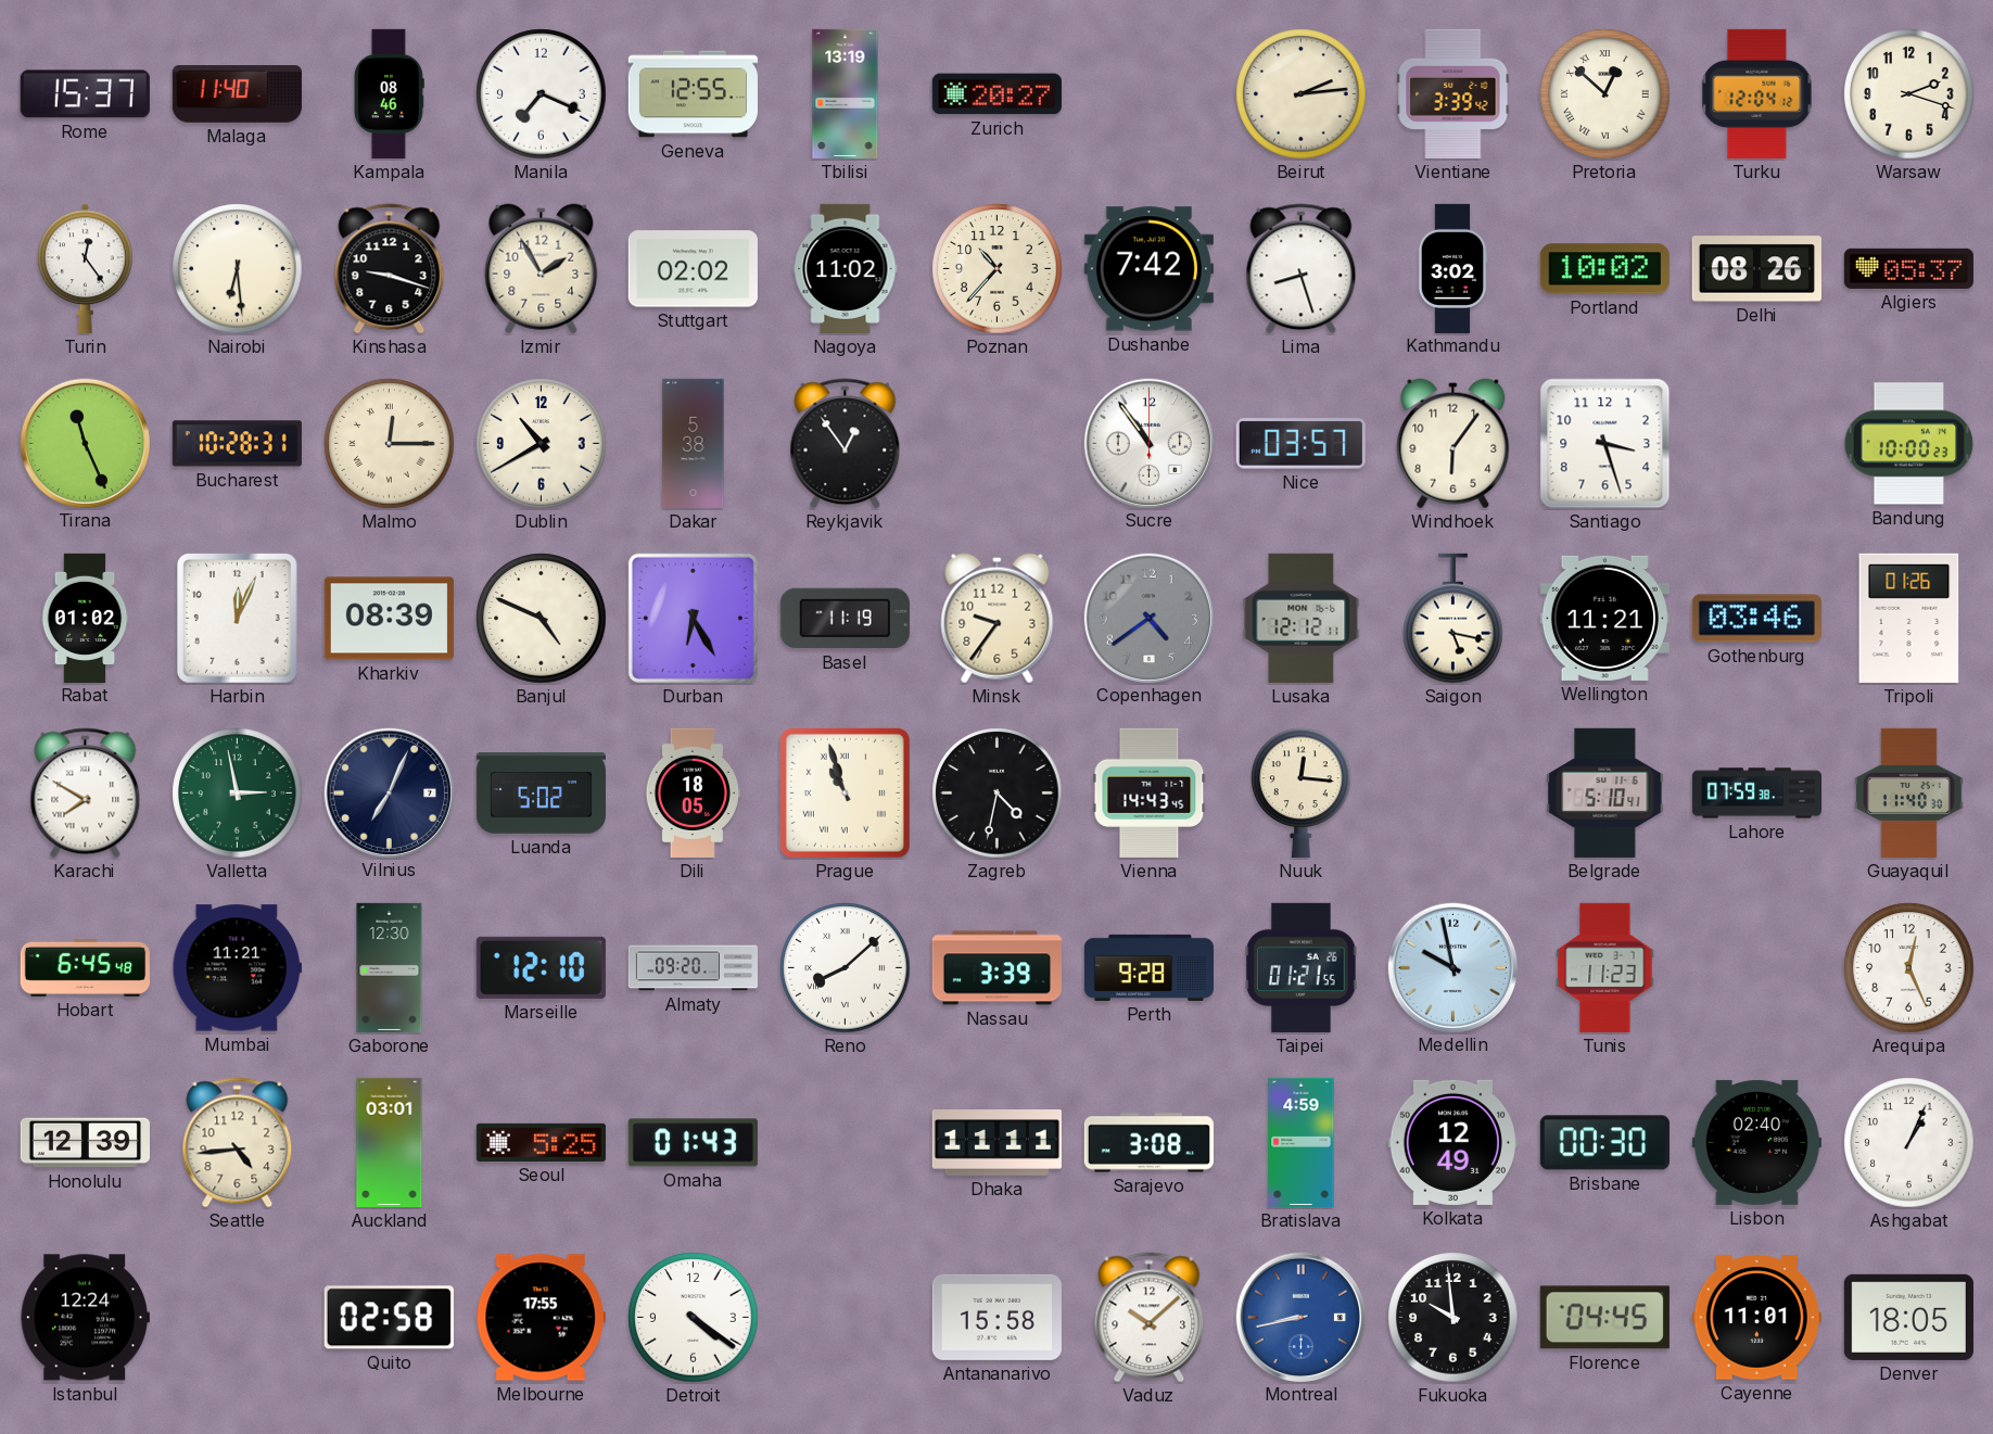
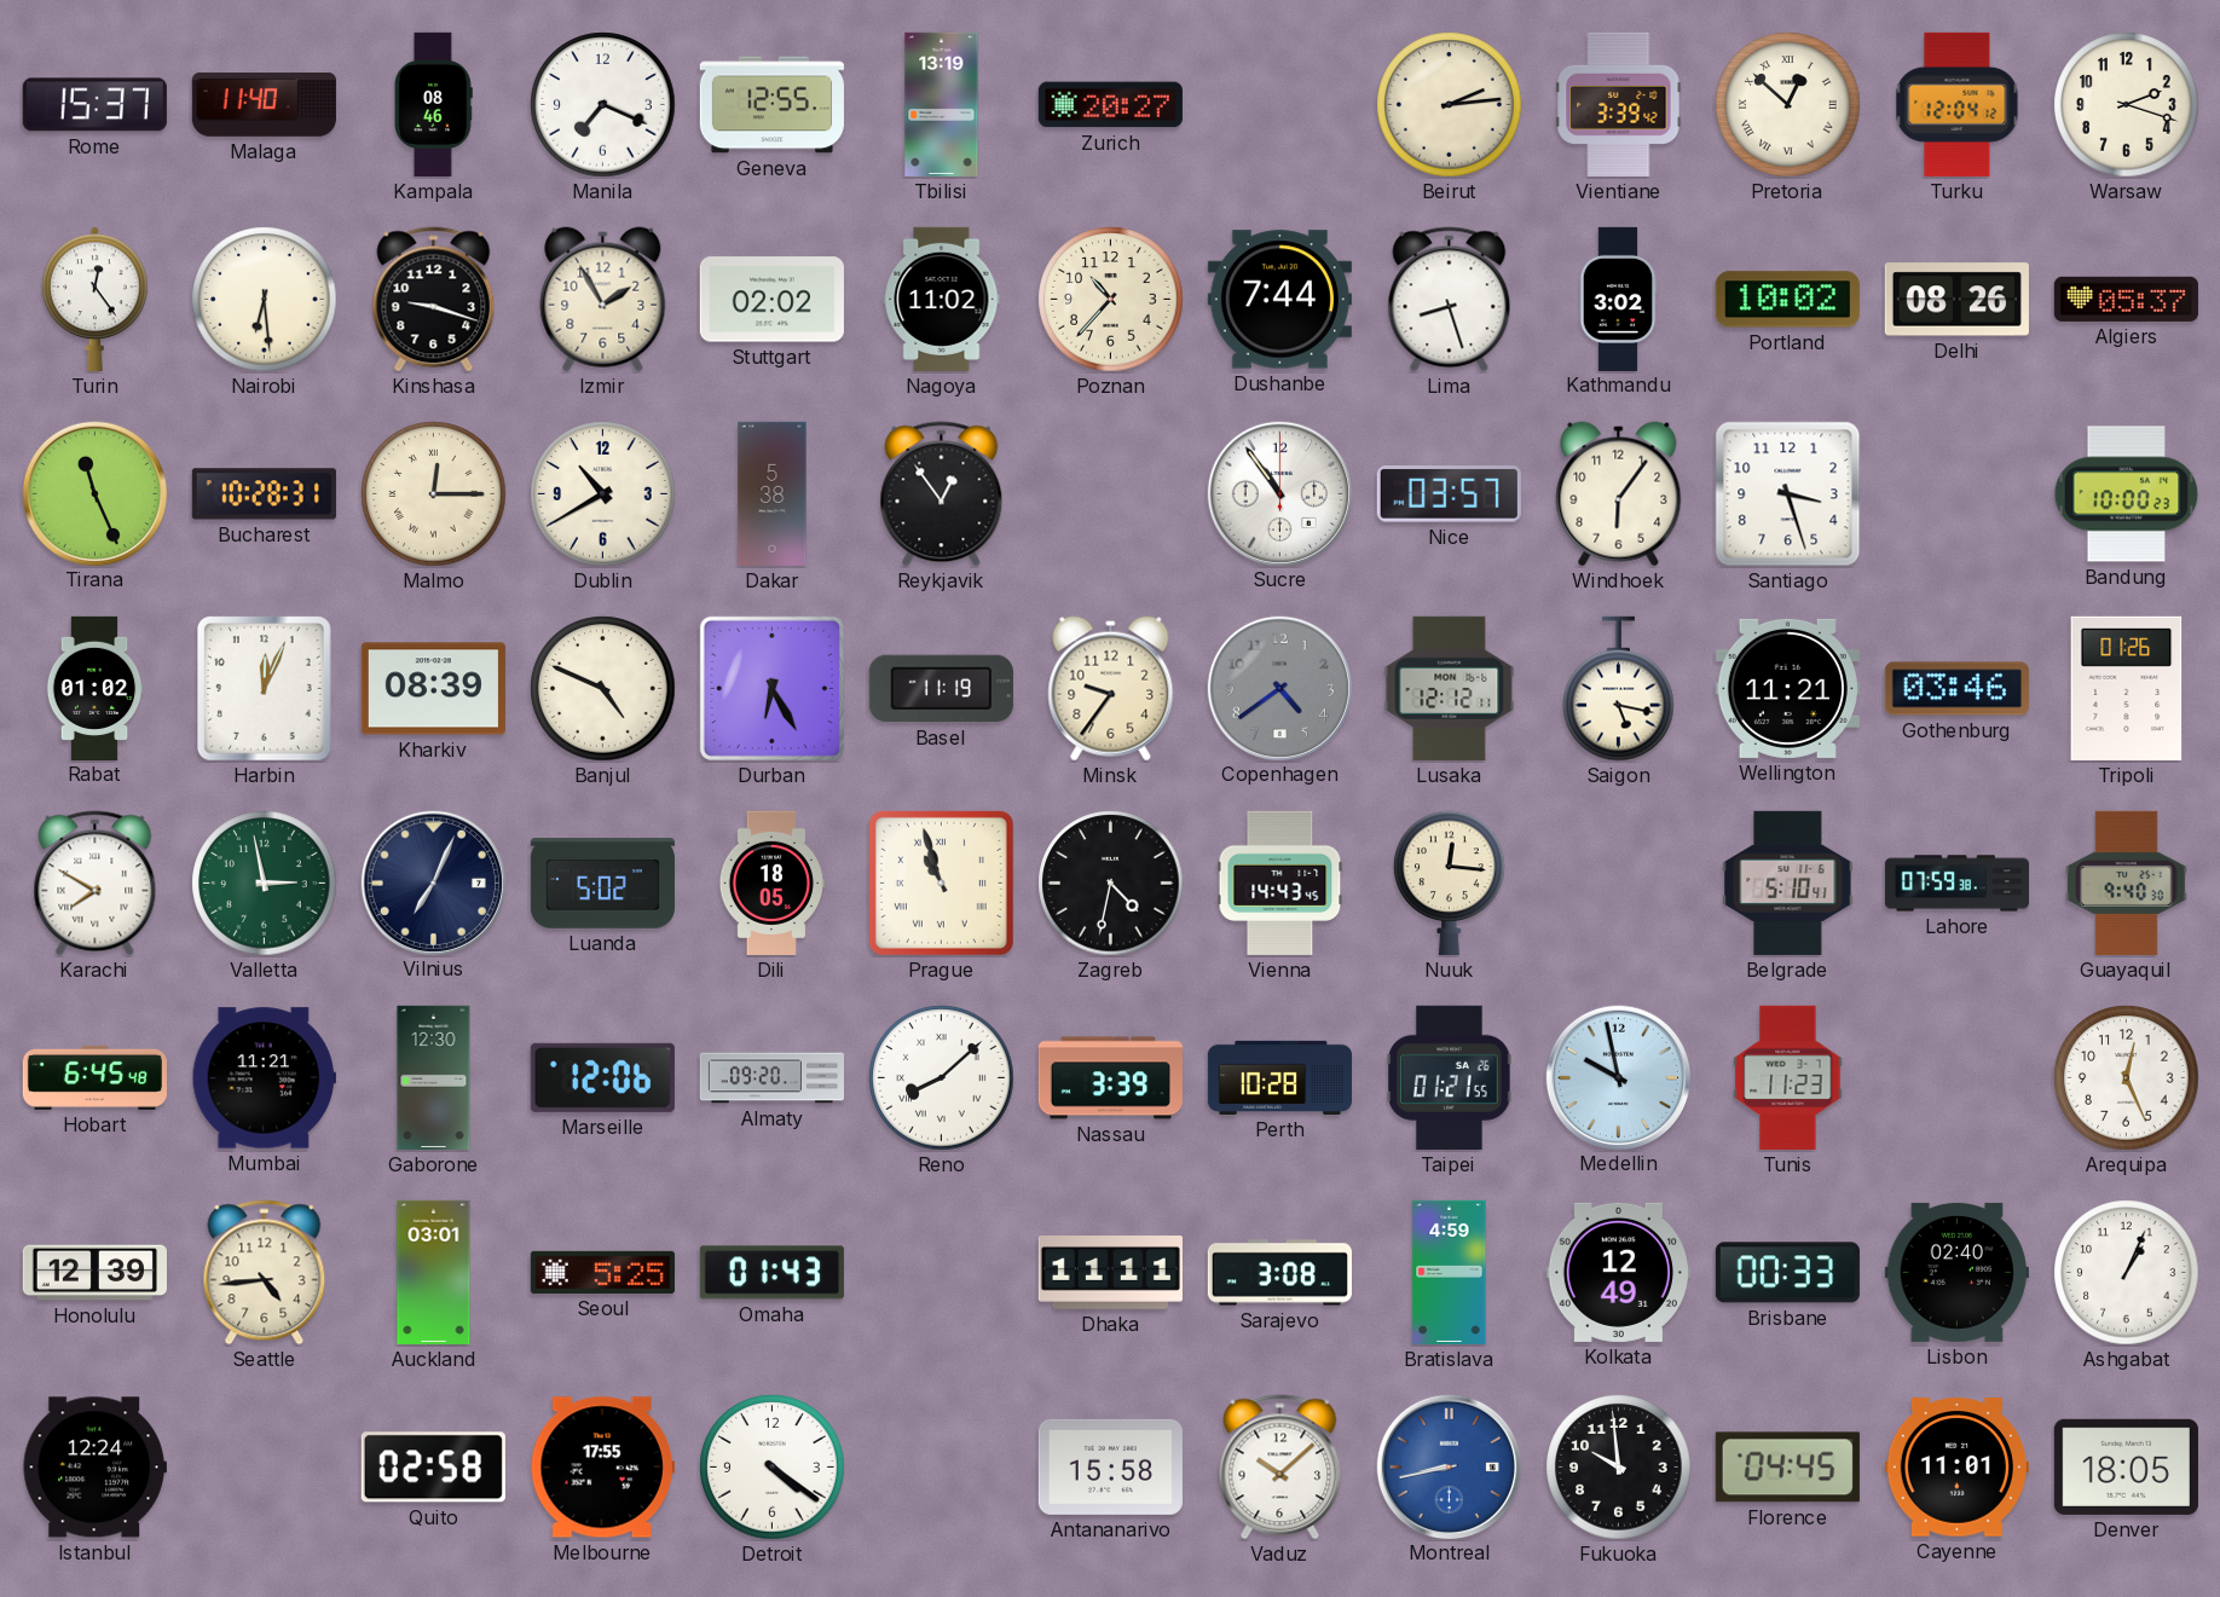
Dushanbe: 7:42 -> 7:44
Guayaquil: 11:40 -> 9:40
Marseille: 12:10 -> 12:06
Perth: 9:28 -> 10:28
Brisbane: 00:30 -> 00:33
